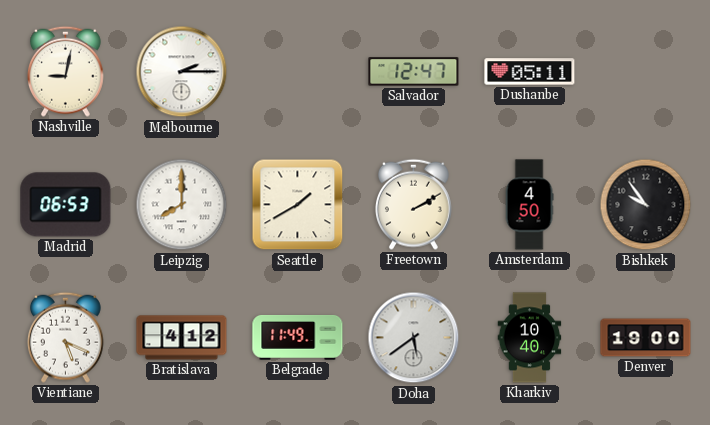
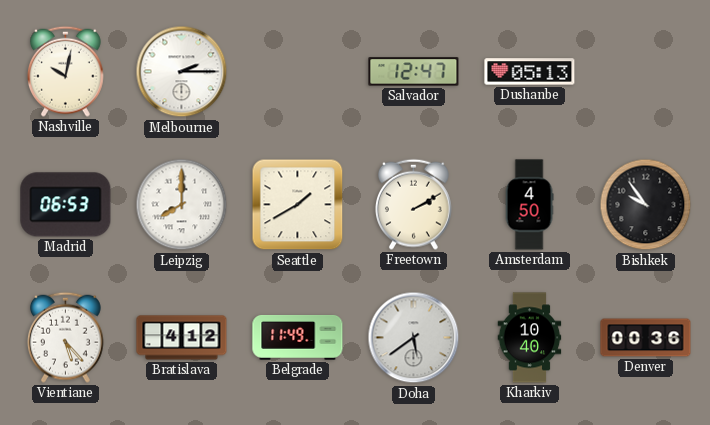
Nashville: 9:02 -> 10:02
Dushanbe: 05:11 -> 05:13
Vientiane: 5:19 -> 5:23
Denver: 19:00 -> 00:36
